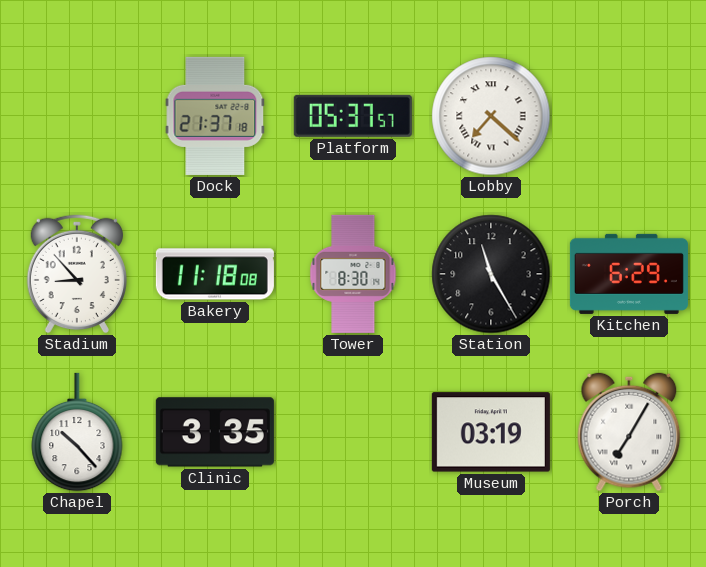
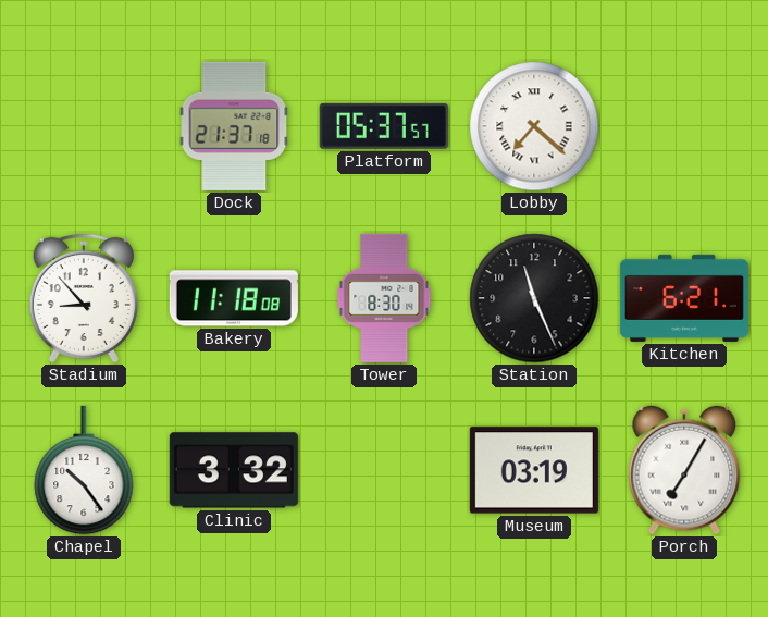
Station: 11:25 -> 11:26
Kitchen: 6:29 -> 6:21
Chapel: 10:23 -> 10:24
Clinic: 3:35 -> 3:32
